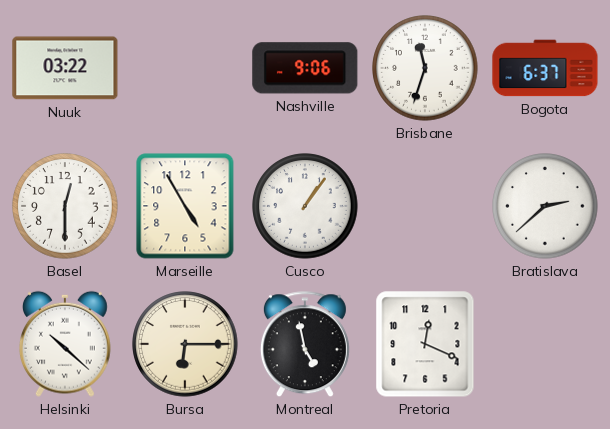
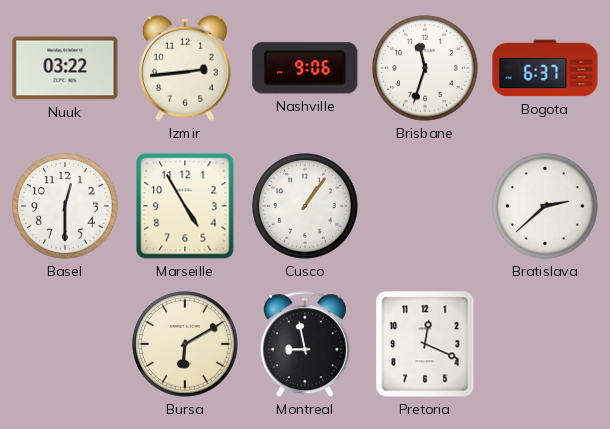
Izmir: none -> 2:44
Helsinki: 10:22 -> none
Bursa: 6:15 -> 6:10
Montreal: 4:58 -> 8:58
